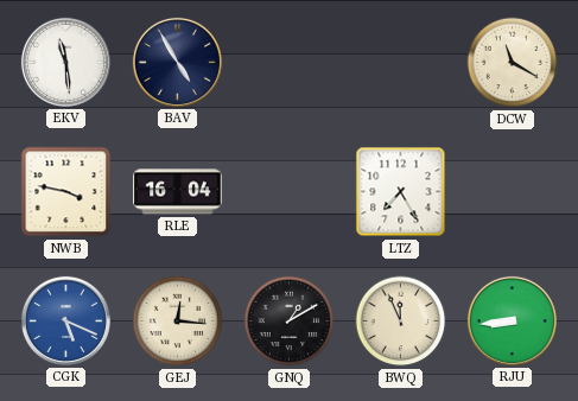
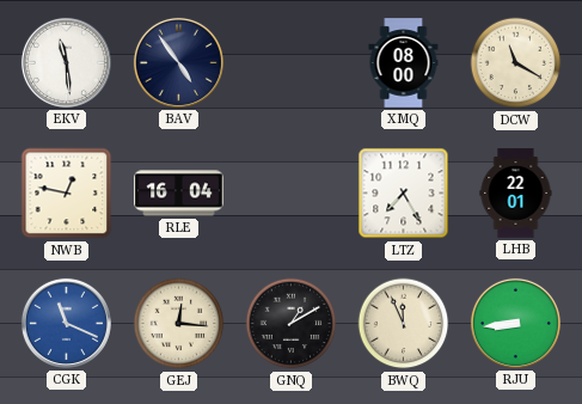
BAV: 4:55 -> 4:54
XMQ: none -> 08:00
NWB: 3:47 -> 12:47
LHB: none -> 22:01
CGK: 5:19 -> 11:19
